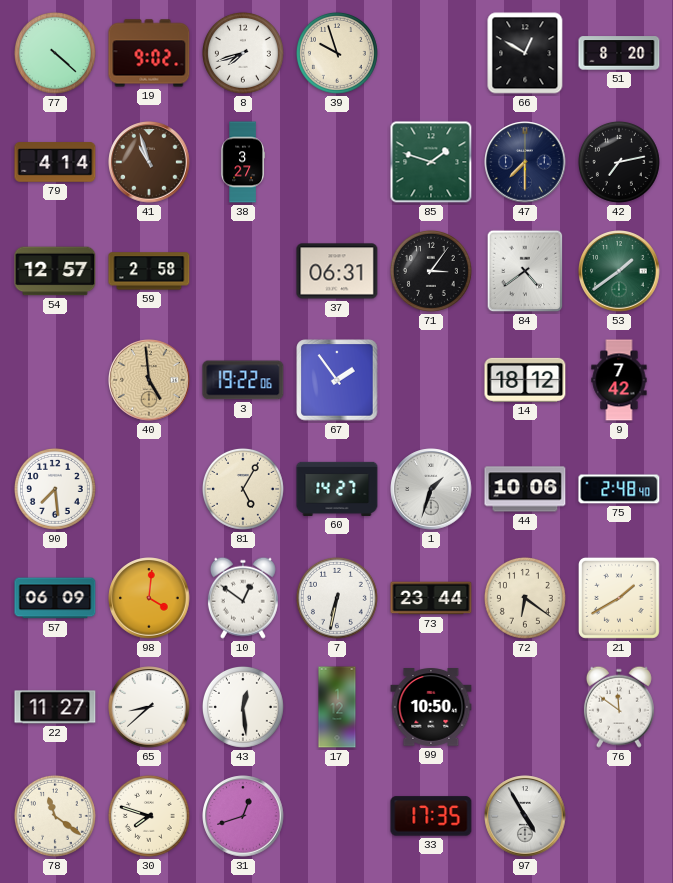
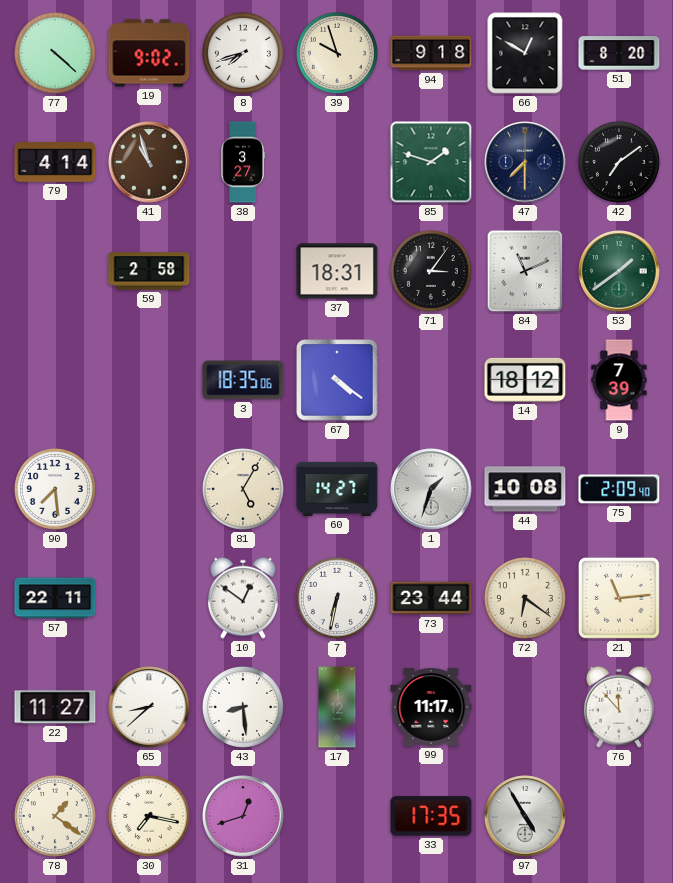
94: none -> 9:18
42: 7:13 -> 7:09
54: 12:57 -> none
37: 06:31 -> 18:31
84: 4:39 -> 11:11
40: 4:59 -> none
3: 19:22 -> 18:35
67: 1:54 -> 4:21
9: 7:42 -> 7:39
44: 10:06 -> 10:08
75: 2:48 -> 2:09
57: 06:09 -> 22:11
98: 4:01 -> none
21: 1:40 -> 11:14
43: 12:29 -> 8:29
99: 10:50 -> 11:17
76: 11:51 -> 11:53
78: 11:21 -> 1:21
30: 7:48 -> 7:17
